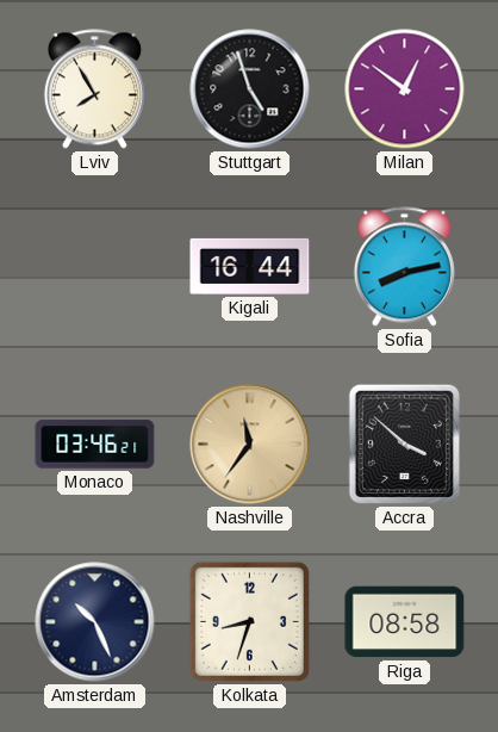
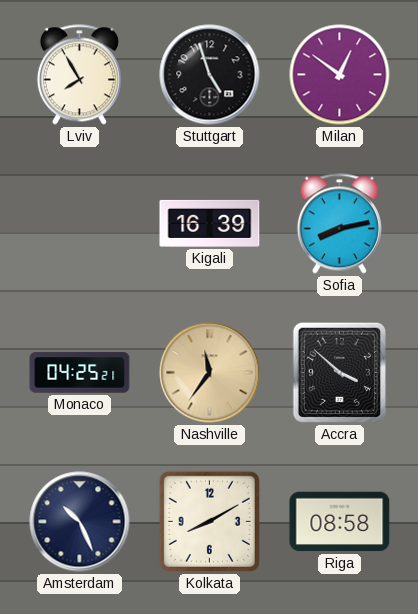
Kigali: 16:44 -> 16:39
Monaco: 03:46 -> 04:25
Kolkata: 8:33 -> 8:10
